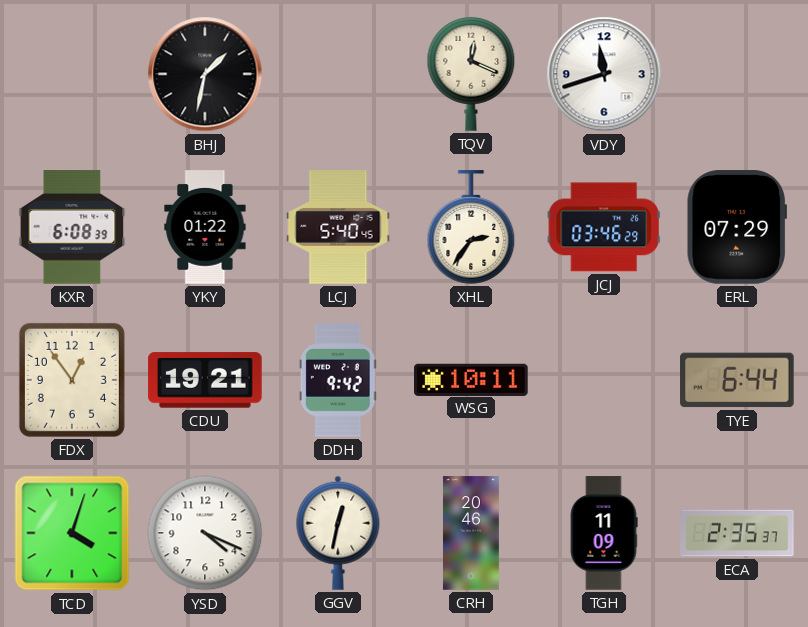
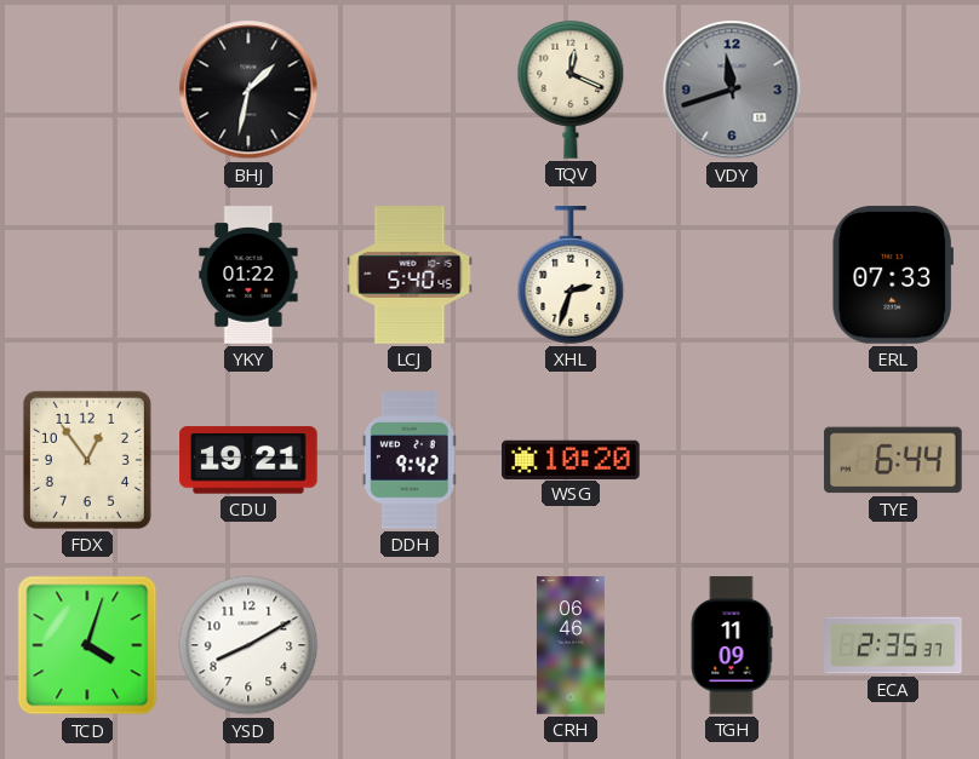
VDY dial: white -> grey
KXR: 6:08 -> none
XHL: 2:36 -> 2:33
JCJ: 03:46 -> none
ERL: 07:29 -> 07:33
WSG: 10:11 -> 10:20
YSD: 4:19 -> 8:10
GGV: 12:32 -> none
CRH: 20:46 -> 06:46
